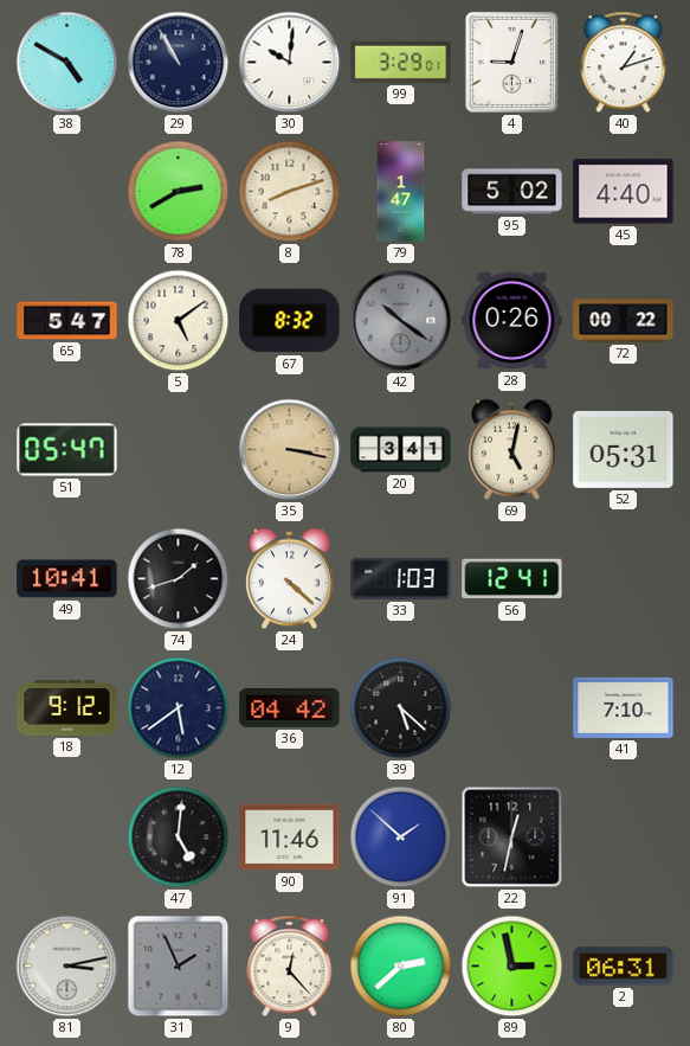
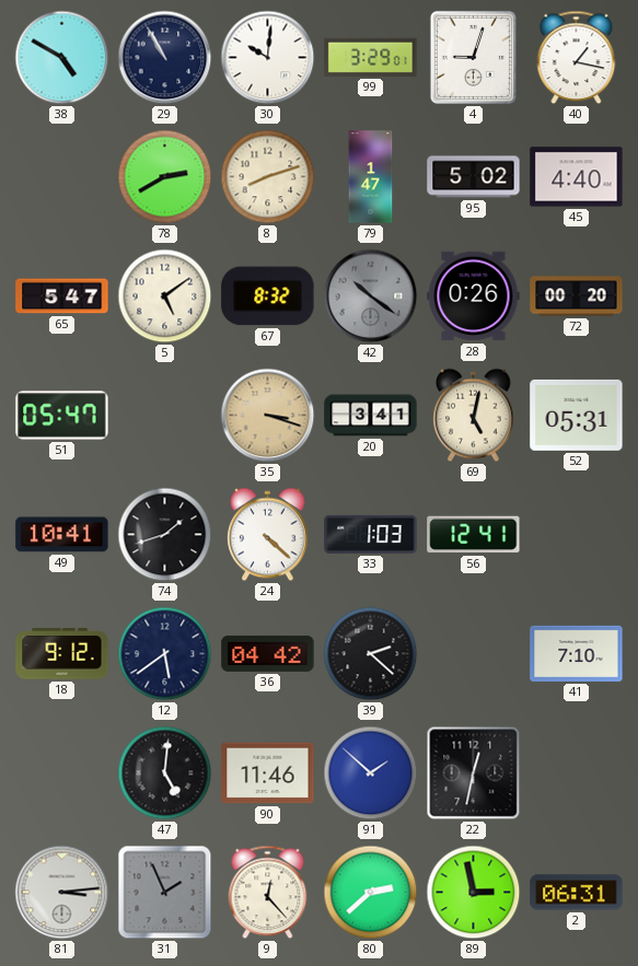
40: 1:12 -> 1:17
72: 00:22 -> 00:20
35: 3:17 -> 3:18
39: 5:22 -> 2:22
81: 3:13 -> 3:14
